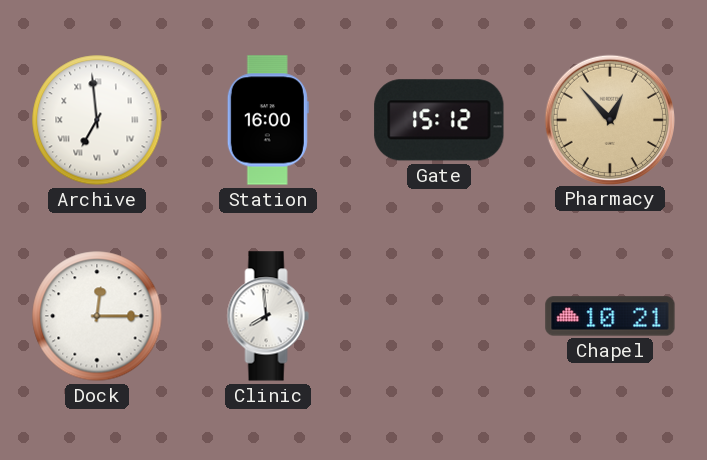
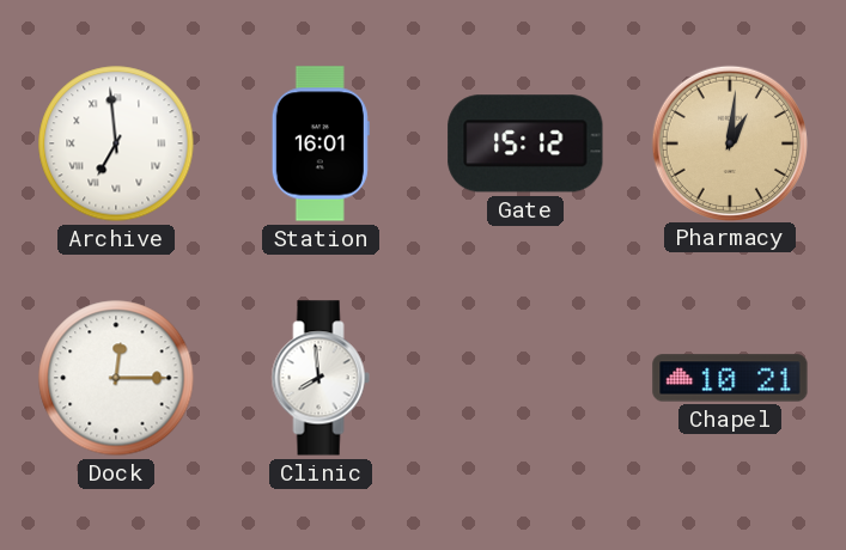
Station: 16:00 -> 16:01
Pharmacy: 12:53 -> 1:01
